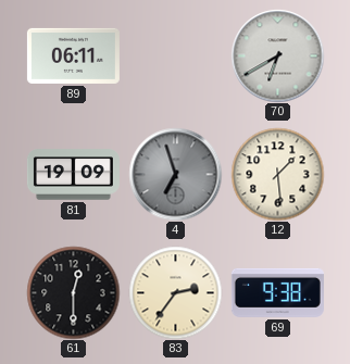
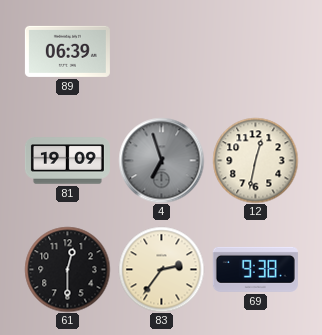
89: 06:11 -> 06:39
70: 6:40 -> none
12: 1:29 -> 12:32
